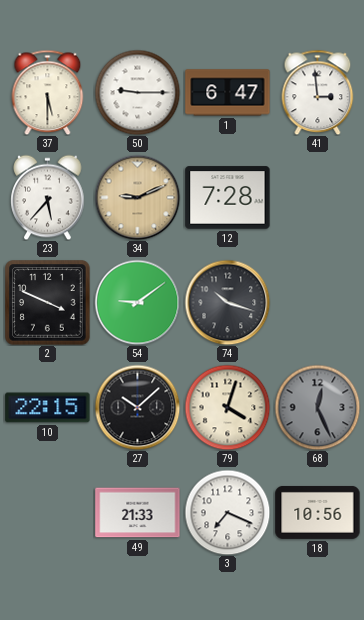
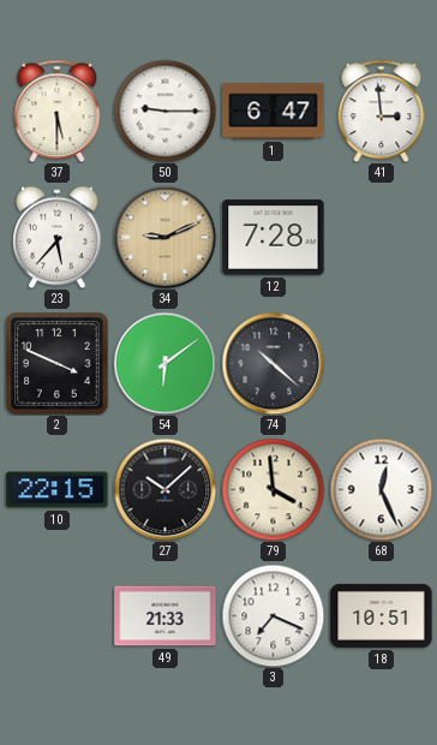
54: 9:09 -> 6:09
74: 10:18 -> 10:22
79: 4:03 -> 3:59
68 dial: grey -> white
18: 10:56 -> 10:51
